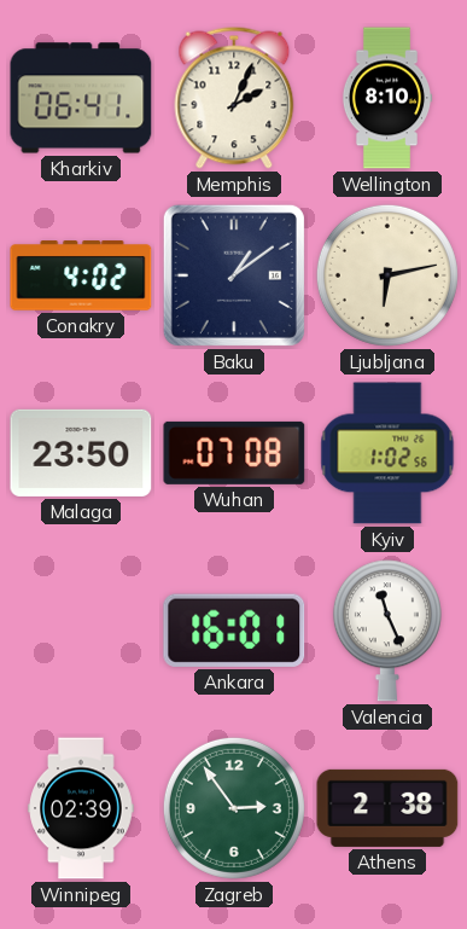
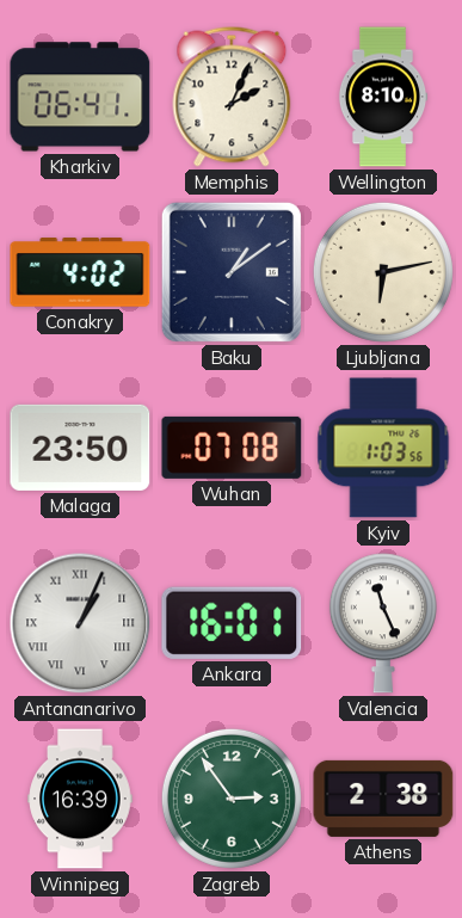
Kyiv: 1:02 -> 1:03
Antananarivo: none -> 1:04
Winnipeg: 02:39 -> 16:39
